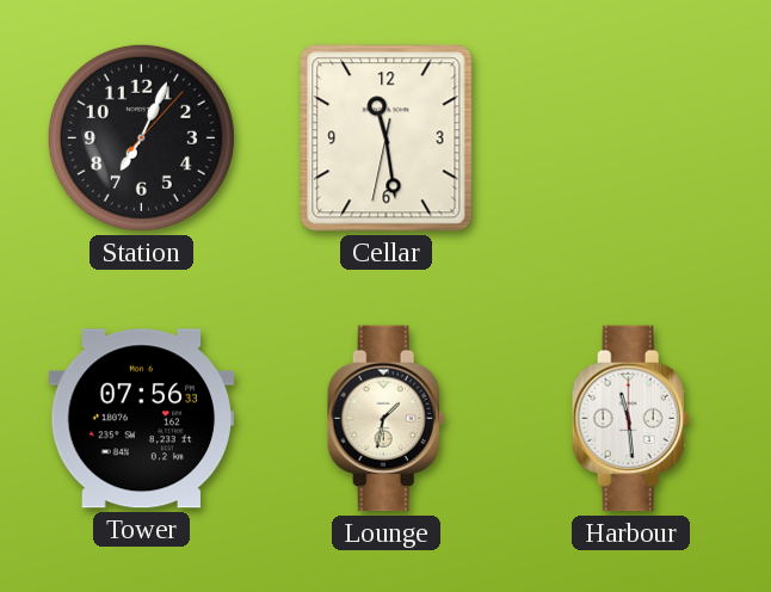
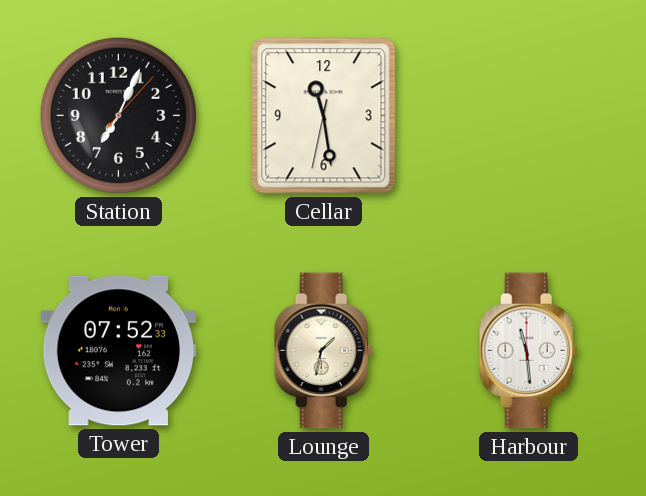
Tower: 07:56 -> 07:52
